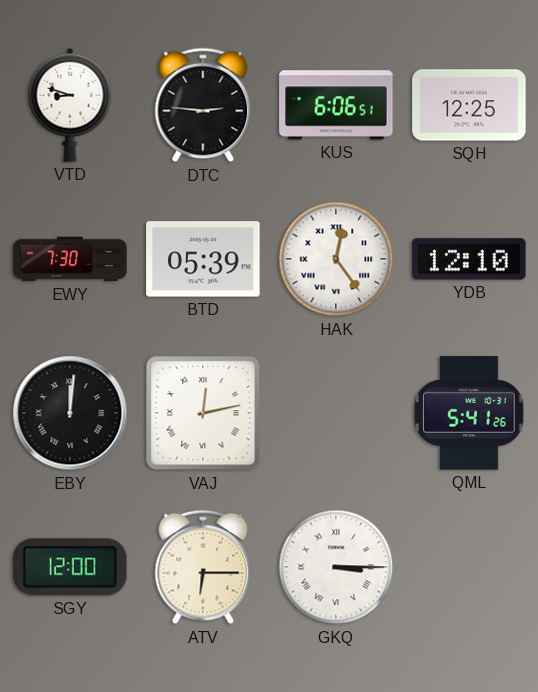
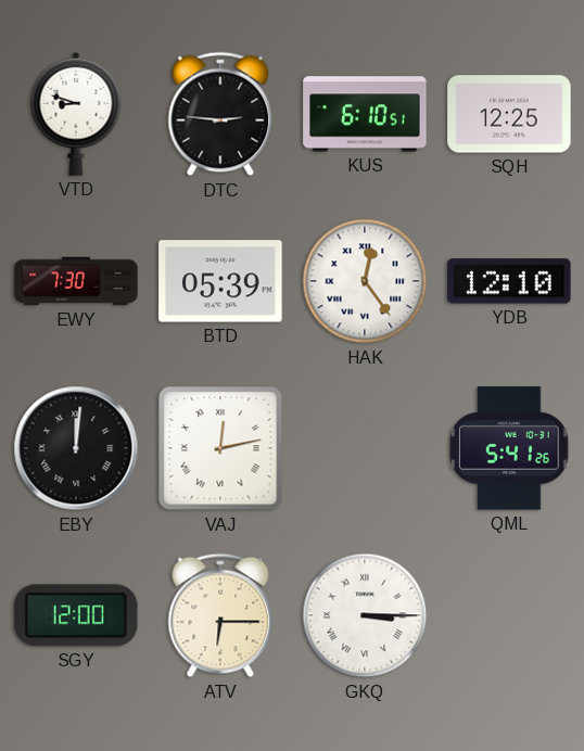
KUS: 6:06 -> 6:10
